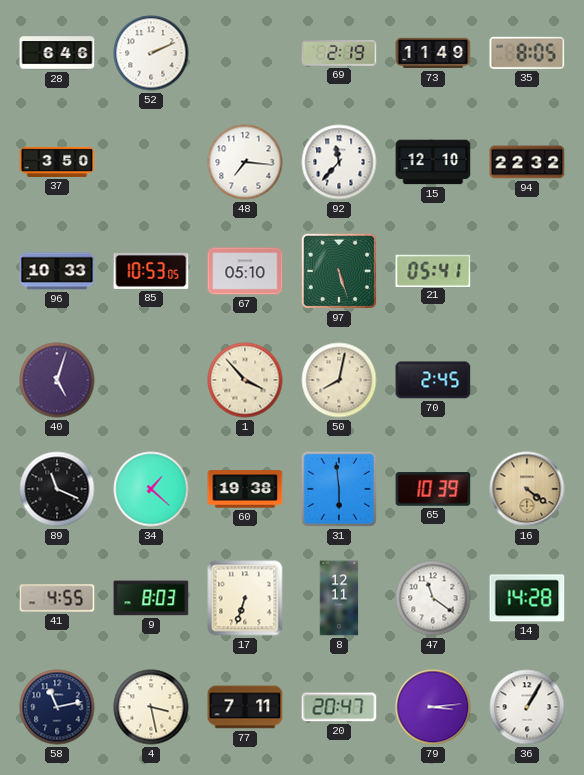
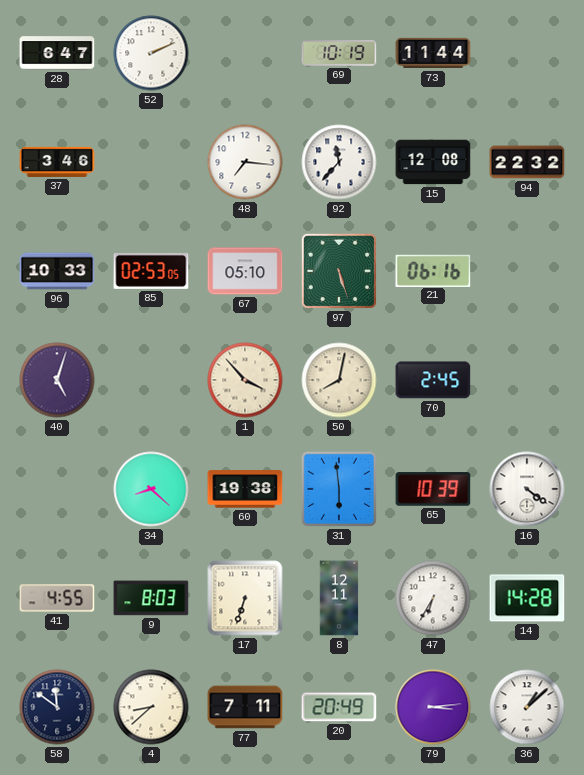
28: 6:46 -> 6:47
69: 2:19 -> 10:19
73: 11:49 -> 11:44
35: 8:05 -> none
37: 3:50 -> 3:46
15: 12:10 -> 12:08
85: 10:53 -> 02:53
21: 05:41 -> 06:16
89: 11:19 -> none
34: 1:22 -> 8:22
16 dial: champagne -> white
47: 11:21 -> 6:35
58: 11:13 -> 11:51
4: 3:28 -> 8:38
20: 20:47 -> 20:49
36: 1:05 -> 1:08
